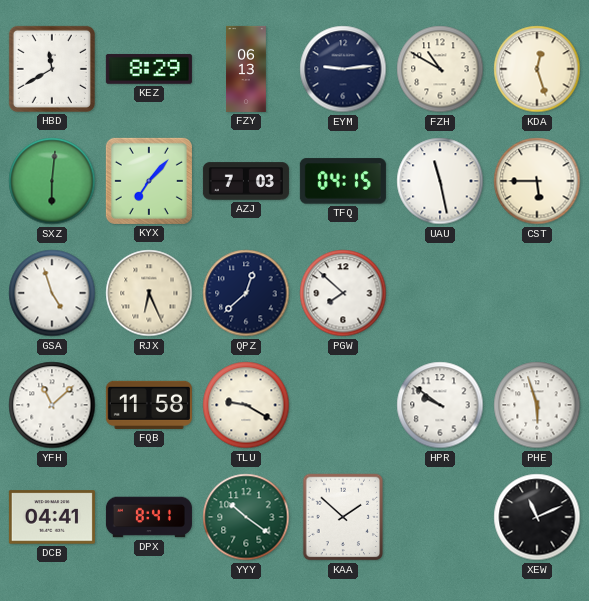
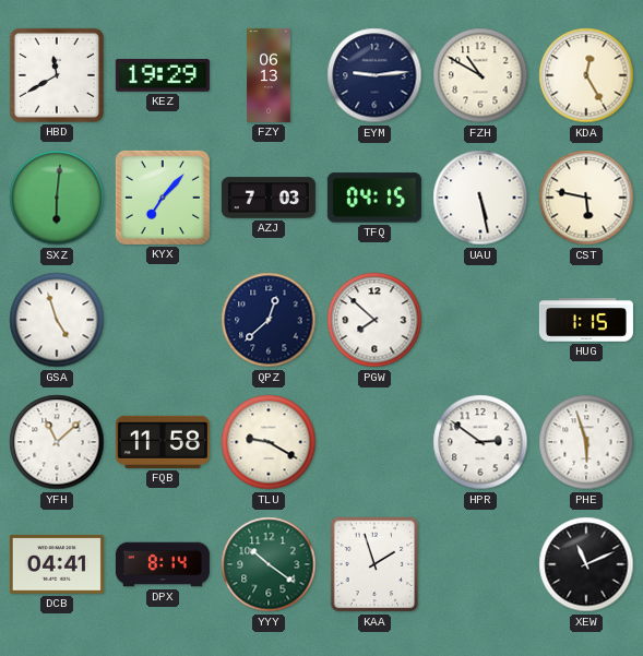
KEZ: 8:29 -> 19:29
KDA: 12:27 -> 12:25
UAU: 11:28 -> 5:28
CST: 5:45 -> 5:47
RJX: 6:26 -> none
HUG: none -> 1:15
HPR: 9:51 -> 2:51
DPX: 8:41 -> 8:14
KAA: 1:52 -> 1:57
